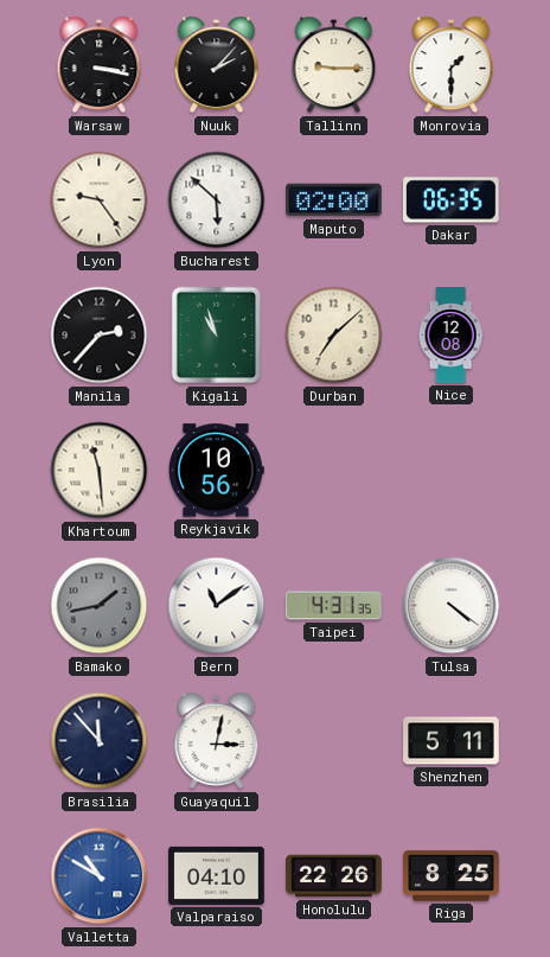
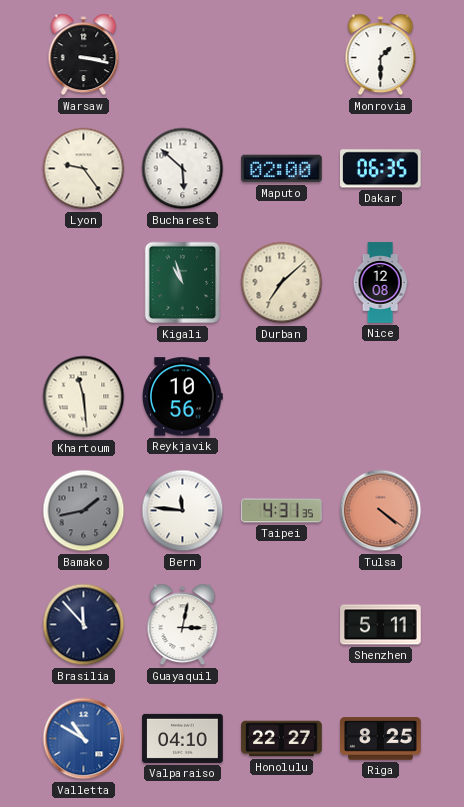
Nuuk: 2:07 -> none
Tallinn: 9:15 -> none
Manila: 2:37 -> none
Bern: 11:09 -> 11:46
Tulsa dial: white -> salmon
Honolulu: 22:26 -> 22:27
